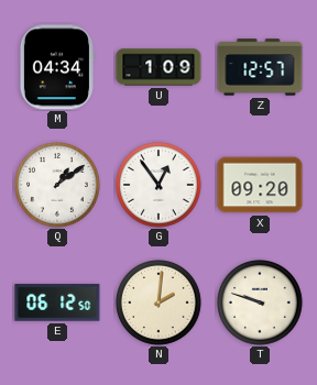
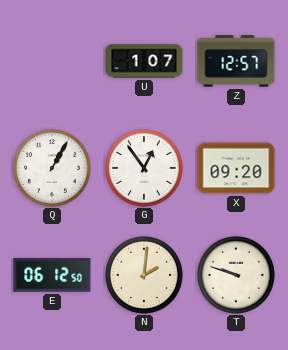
M: 04:34 -> none
U: 1:09 -> 1:07
Q: 1:09 -> 1:05
